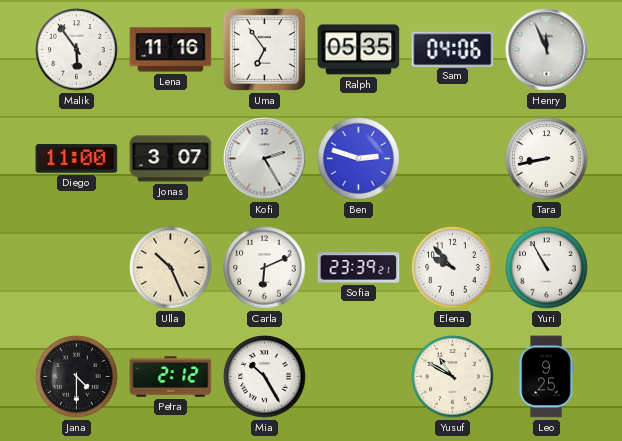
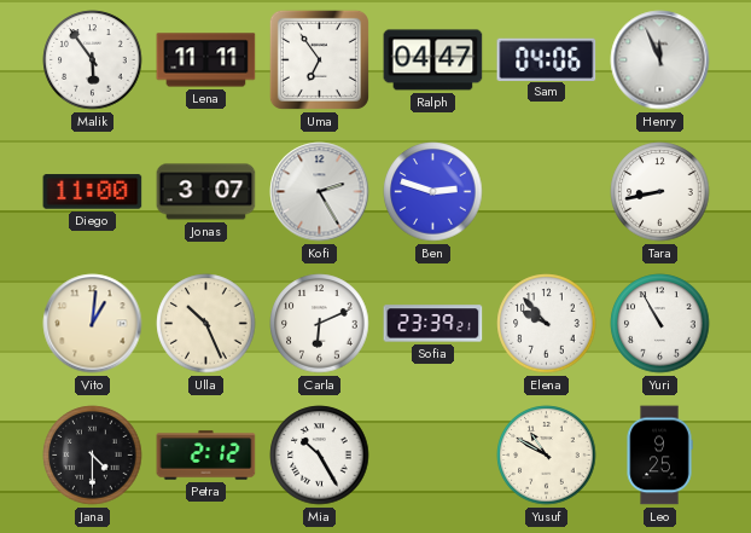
Lena: 11:16 -> 11:11
Ralph: 05:35 -> 04:47
Vito: none -> 1:01
